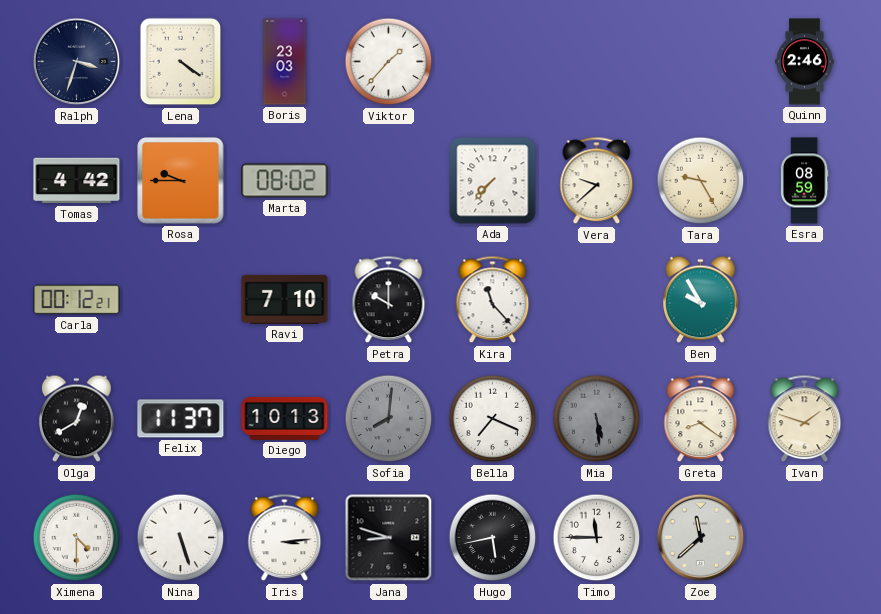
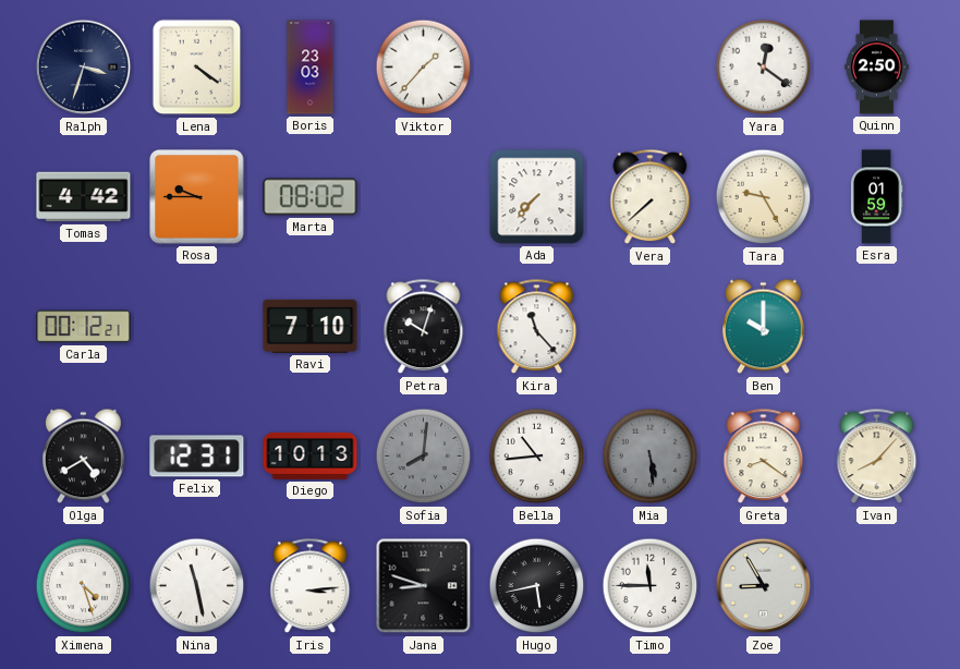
Yara: none -> 12:21
Quinn: 2:46 -> 2:50
Vera: 9:38 -> 7:38
Esra: 08:59 -> 01:59
Petra: 10:00 -> 10:03
Ben: 9:55 -> 10:00
Olga: 12:40 -> 4:40
Felix: 11:37 -> 12:31
Bella: 7:19 -> 10:44
Ivan: 1:48 -> 8:07
Ximena: 4:30 -> 4:27
Nina: 5:27 -> 11:28
Zoe: 11:38 -> 8:55
